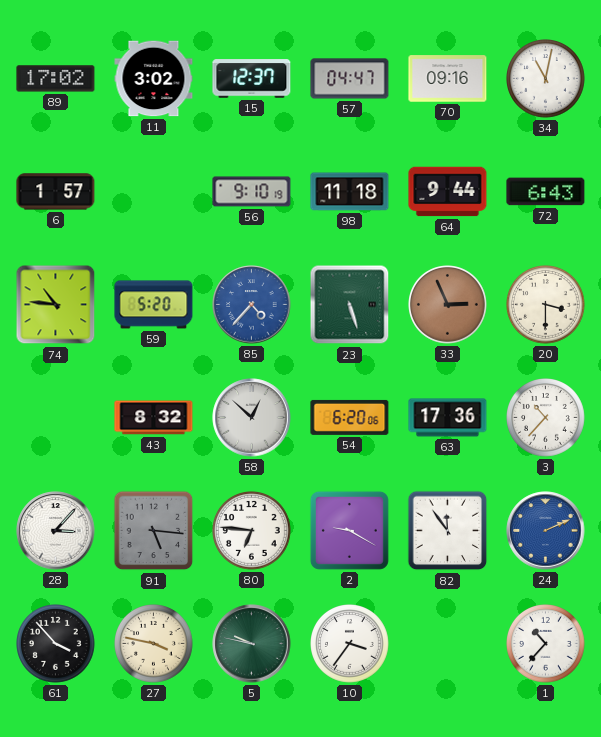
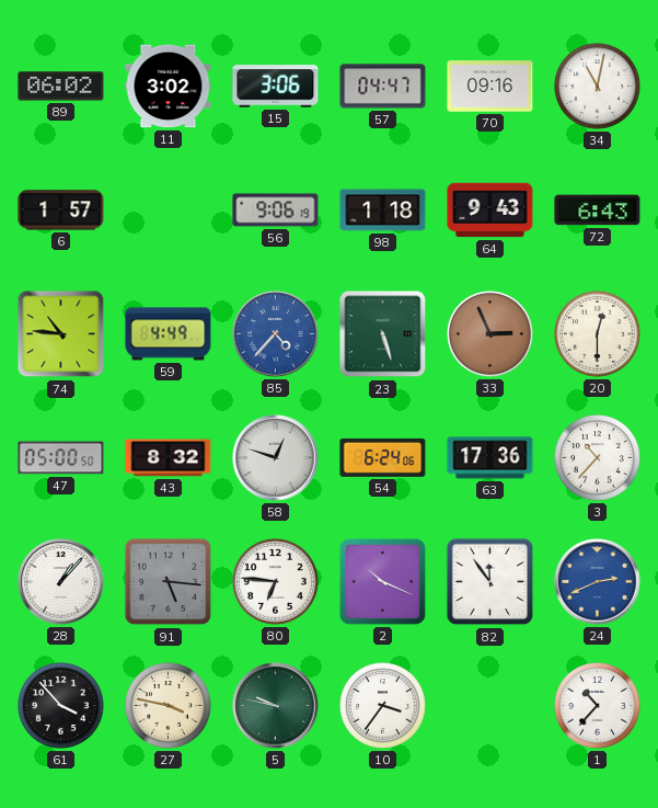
89: 17:02 -> 06:02
15: 12:37 -> 3:06
56: 9:10 -> 9:06
98: 11:18 -> 1:18
64: 9:44 -> 9:43
59: 5:20 -> 4:49
20: 3:30 -> 12:30
47: none -> 05:00
58: 12:52 -> 12:48
54: 6:20 -> 6:24
28: 3:07 -> 1:07
2: 9:20 -> 10:19
24: 2:11 -> 2:41
